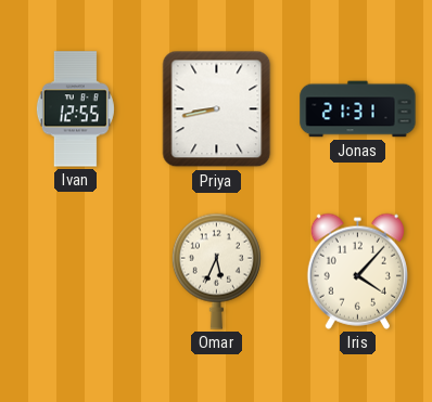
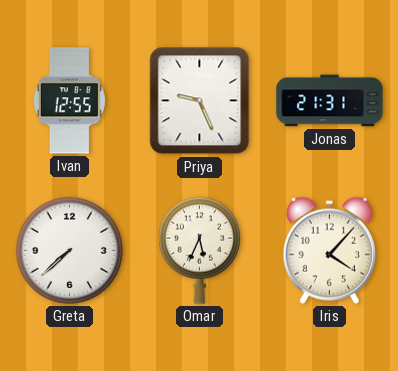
Priya: 8:43 -> 9:26
Greta: none -> 7:38
